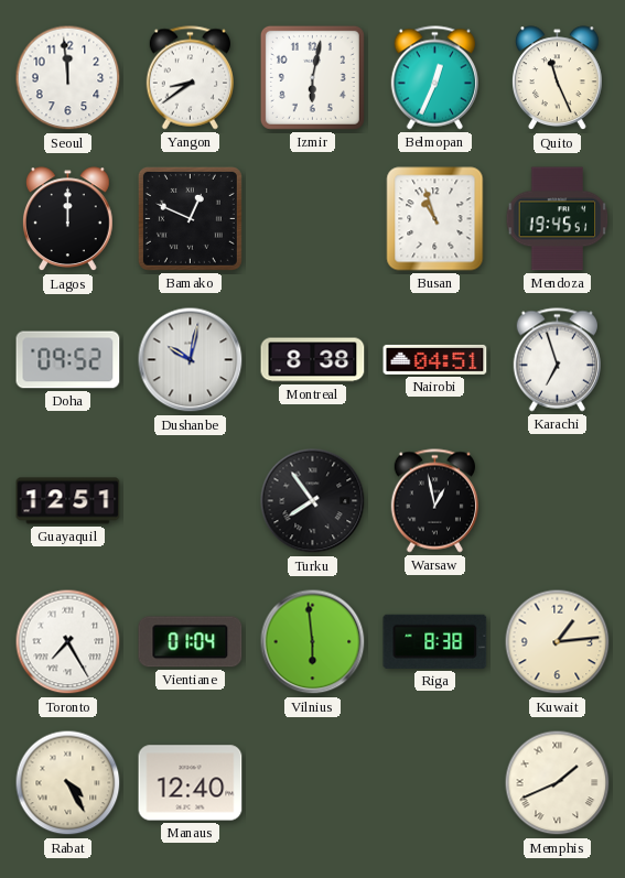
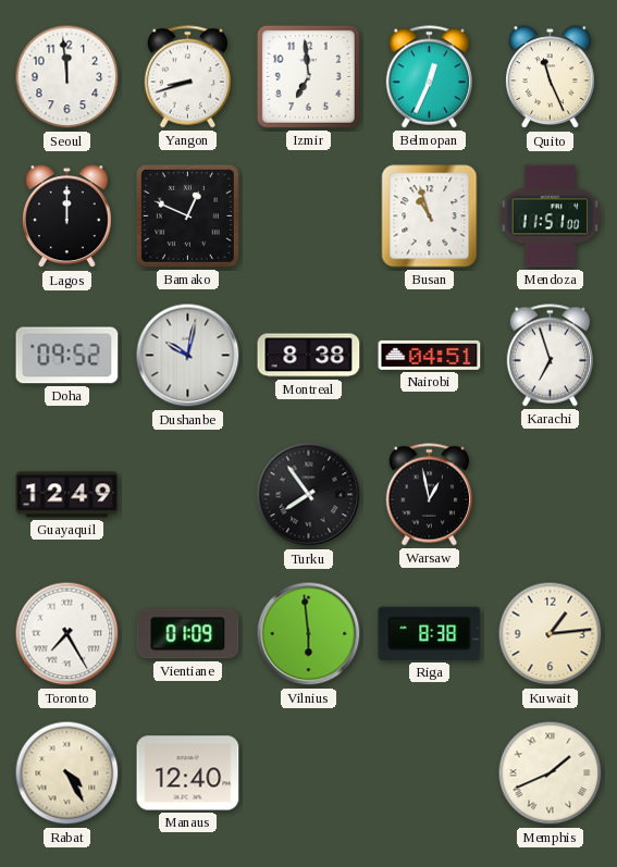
Yangon: 8:39 -> 8:42
Izmir: 6:02 -> 6:59
Mendoza: 19:45 -> 11:51
Guayaquil: 12:51 -> 12:49
Vientiane: 01:04 -> 01:09
